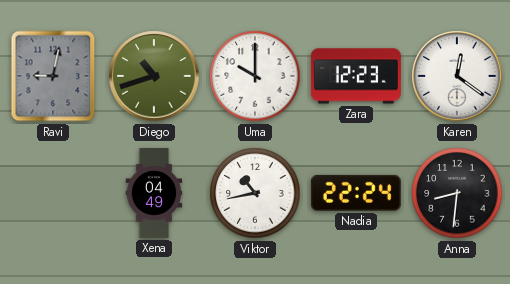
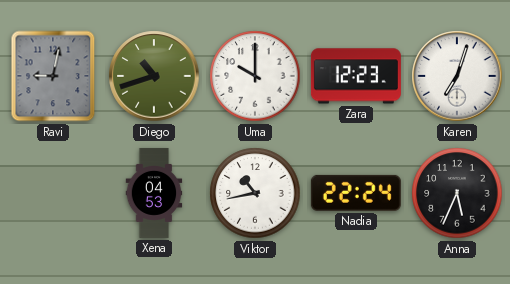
Karen: 12:21 -> 7:03
Xena: 04:49 -> 04:53
Anna: 8:31 -> 5:34
